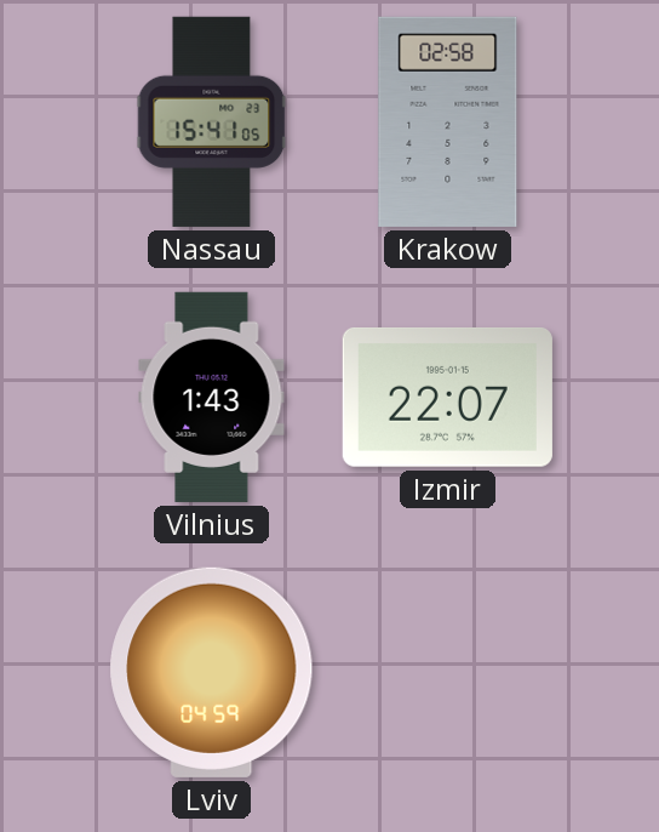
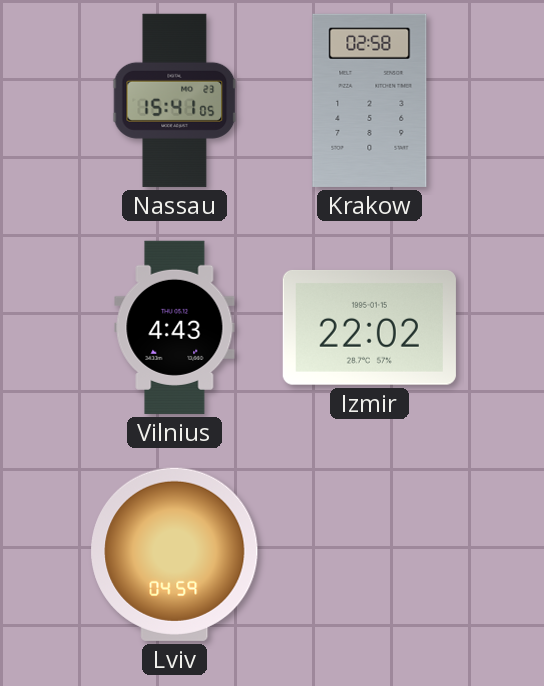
Vilnius: 1:43 -> 4:43
Izmir: 22:07 -> 22:02
